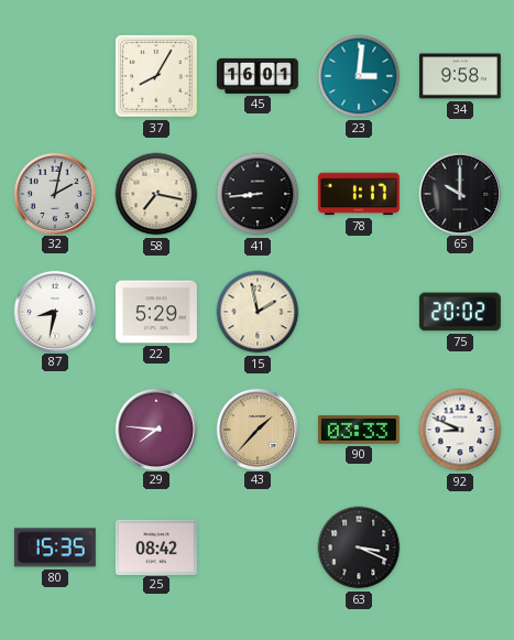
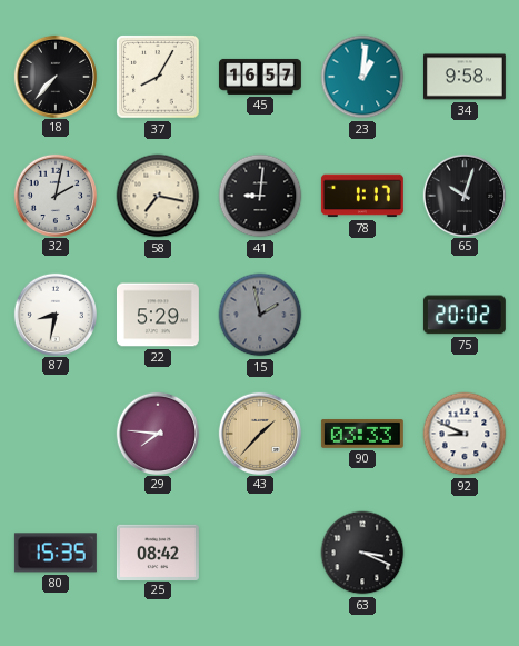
18: none -> 7:37
45: 16:01 -> 16:57
23: 3:01 -> 1:01
41: 8:44 -> 9:01
65: 10:00 -> 10:03
15 dial: cream -> grey
